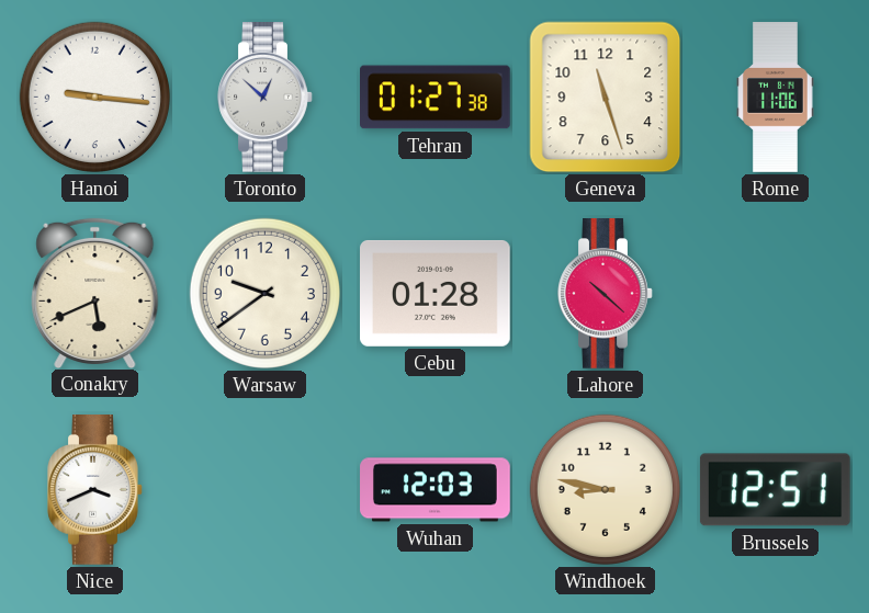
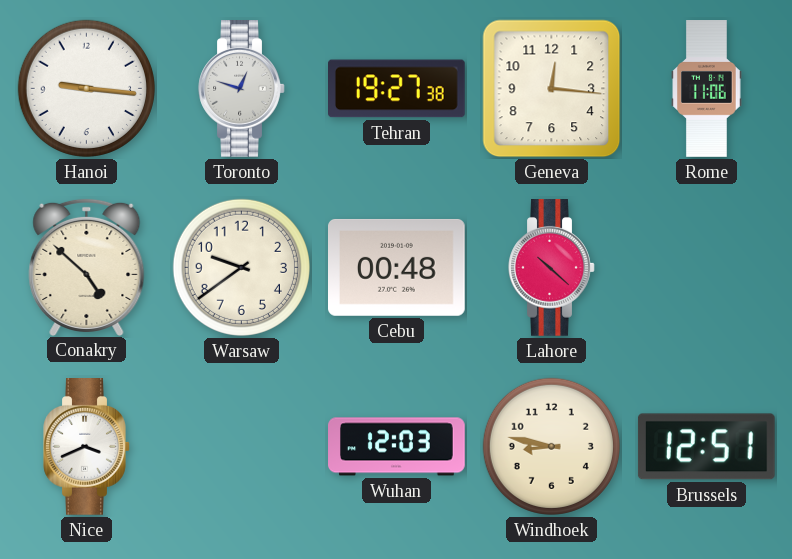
Toronto: 12:52 -> 12:48
Tehran: 01:27 -> 19:27
Geneva: 11:27 -> 12:16
Conakry: 5:41 -> 4:52
Cebu: 01:28 -> 00:48
